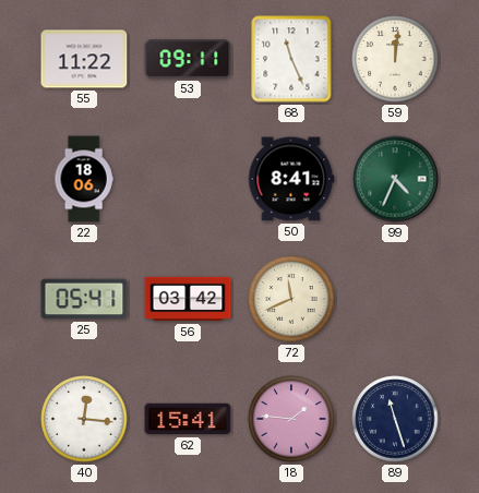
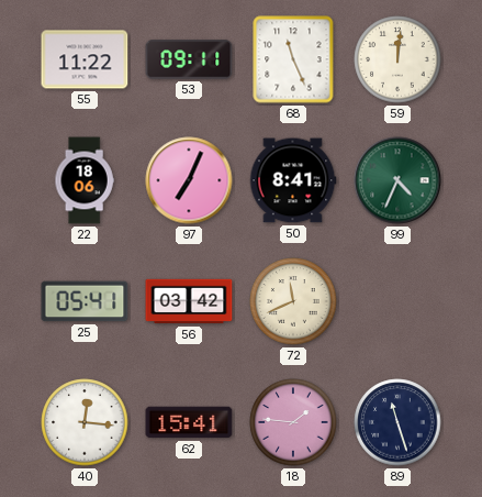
97: none -> 7:04
